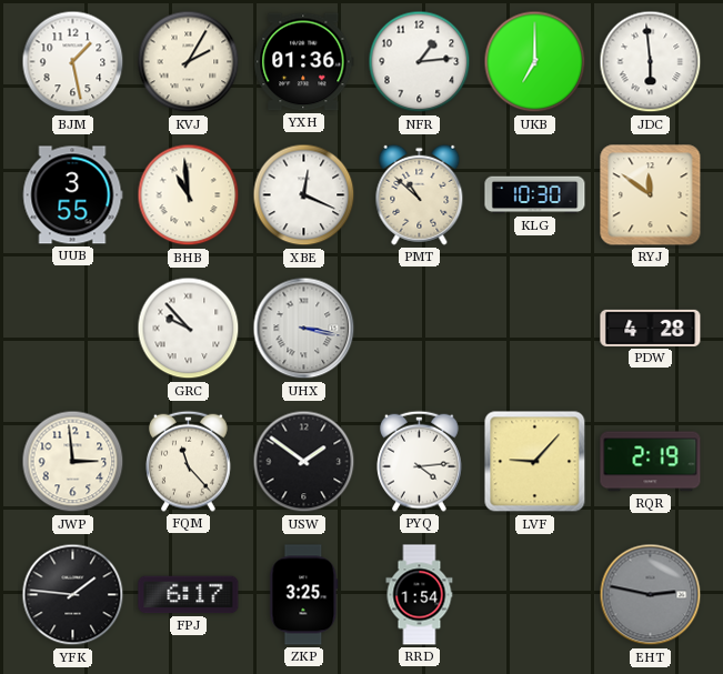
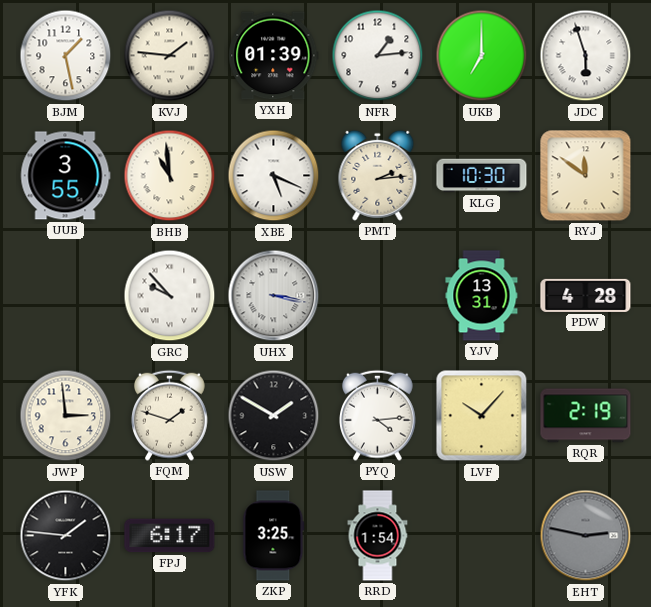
KVJ: 2:05 -> 1:46
YXH: 01:36 -> 01:39
JDC: 5:59 -> 5:57
XBE: 12:19 -> 5:19
PMT: 10:52 -> 2:14
YJV: none -> 13:31
FQM: 11:23 -> 1:48
USW: 1:51 -> 1:50
LVF: 9:07 -> 10:07
